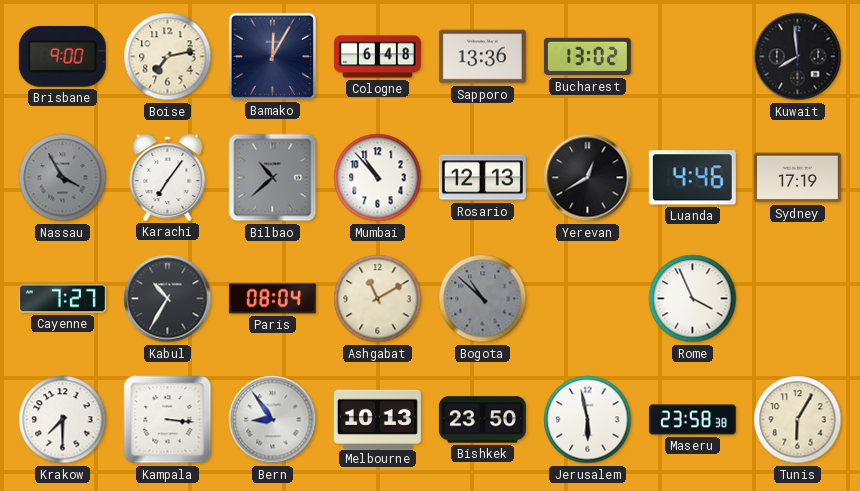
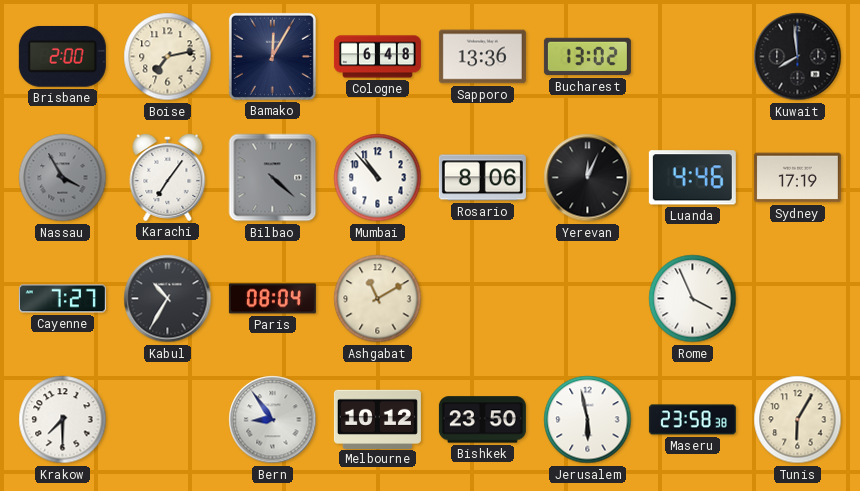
Brisbane: 9:00 -> 2:00
Bilbao: 10:38 -> 4:22
Rosario: 12:13 -> 8:06
Yerevan: 12:40 -> 12:04
Bogota: 10:52 -> none
Kampala: 3:16 -> none
Melbourne: 10:13 -> 10:12
